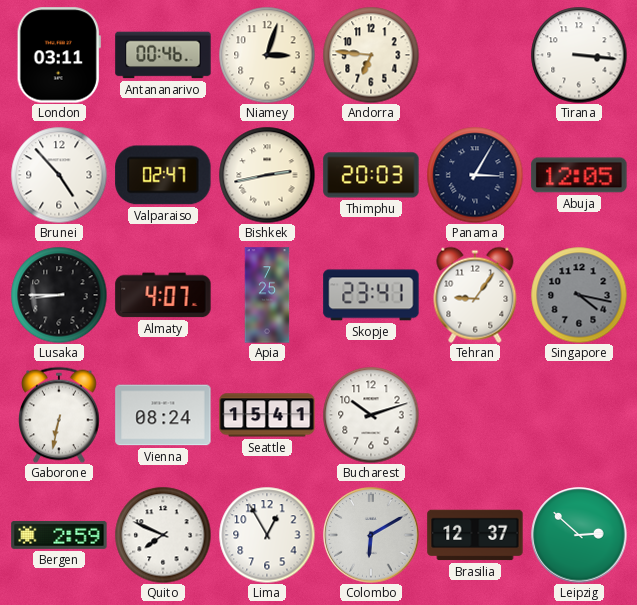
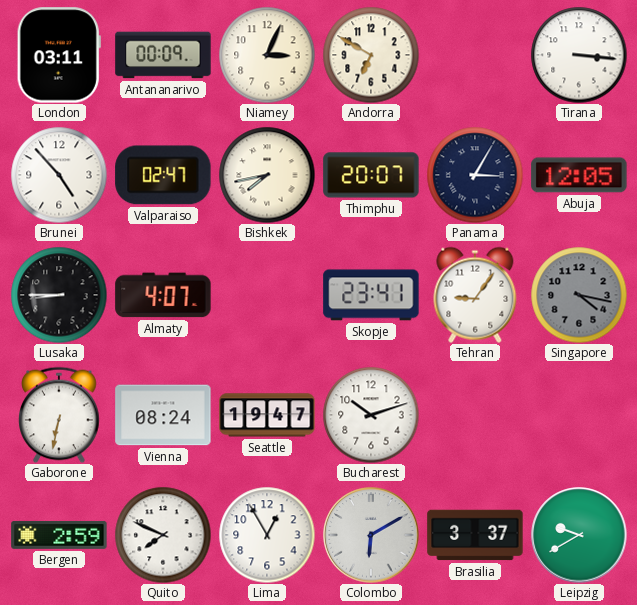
Antananarivo: 00:46 -> 00:09
Niamey: 3:03 -> 3:04
Andorra: 6:46 -> 6:50
Bishkek: 2:43 -> 7:43
Thimphu: 20:03 -> 20:07
Apia: 7:25 -> none
Seattle: 15:41 -> 19:47
Brasilia: 12:37 -> 3:37
Leipzig: 2:52 -> 9:40
